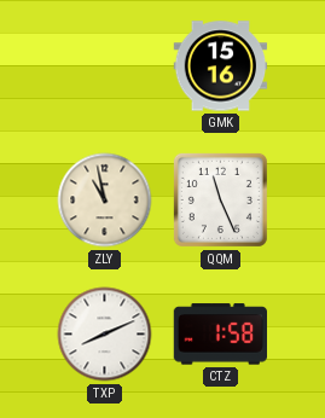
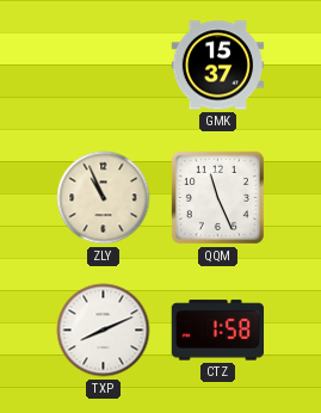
GMK: 15:16 -> 15:37
ZLY: 10:58 -> 10:56
